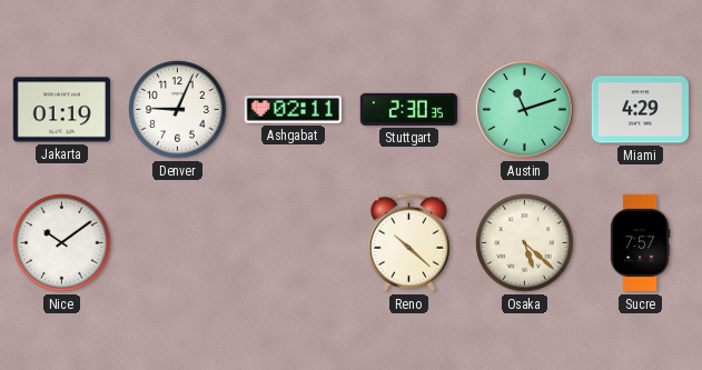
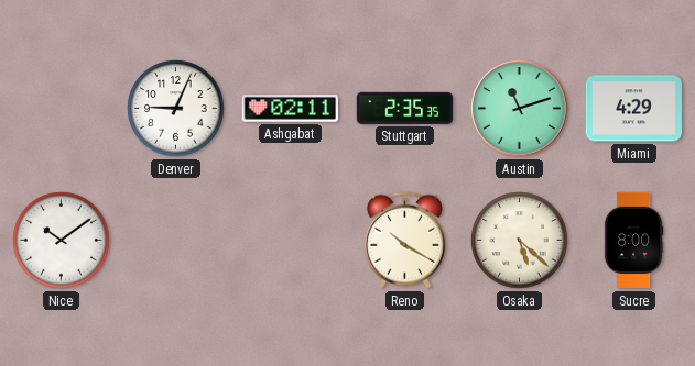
Jakarta: 01:19 -> none
Stuttgart: 2:30 -> 2:35
Reno: 10:22 -> 10:20
Sucre: 7:57 -> 8:00
